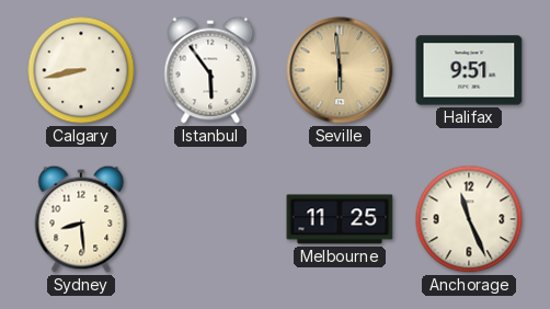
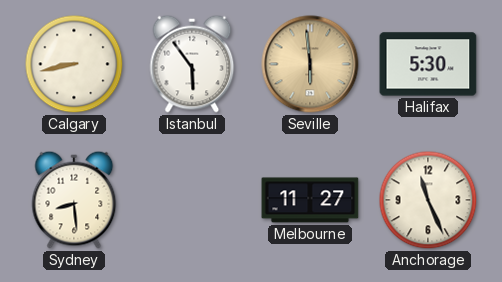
Halifax: 9:51 -> 5:30
Melbourne: 11:25 -> 11:27
